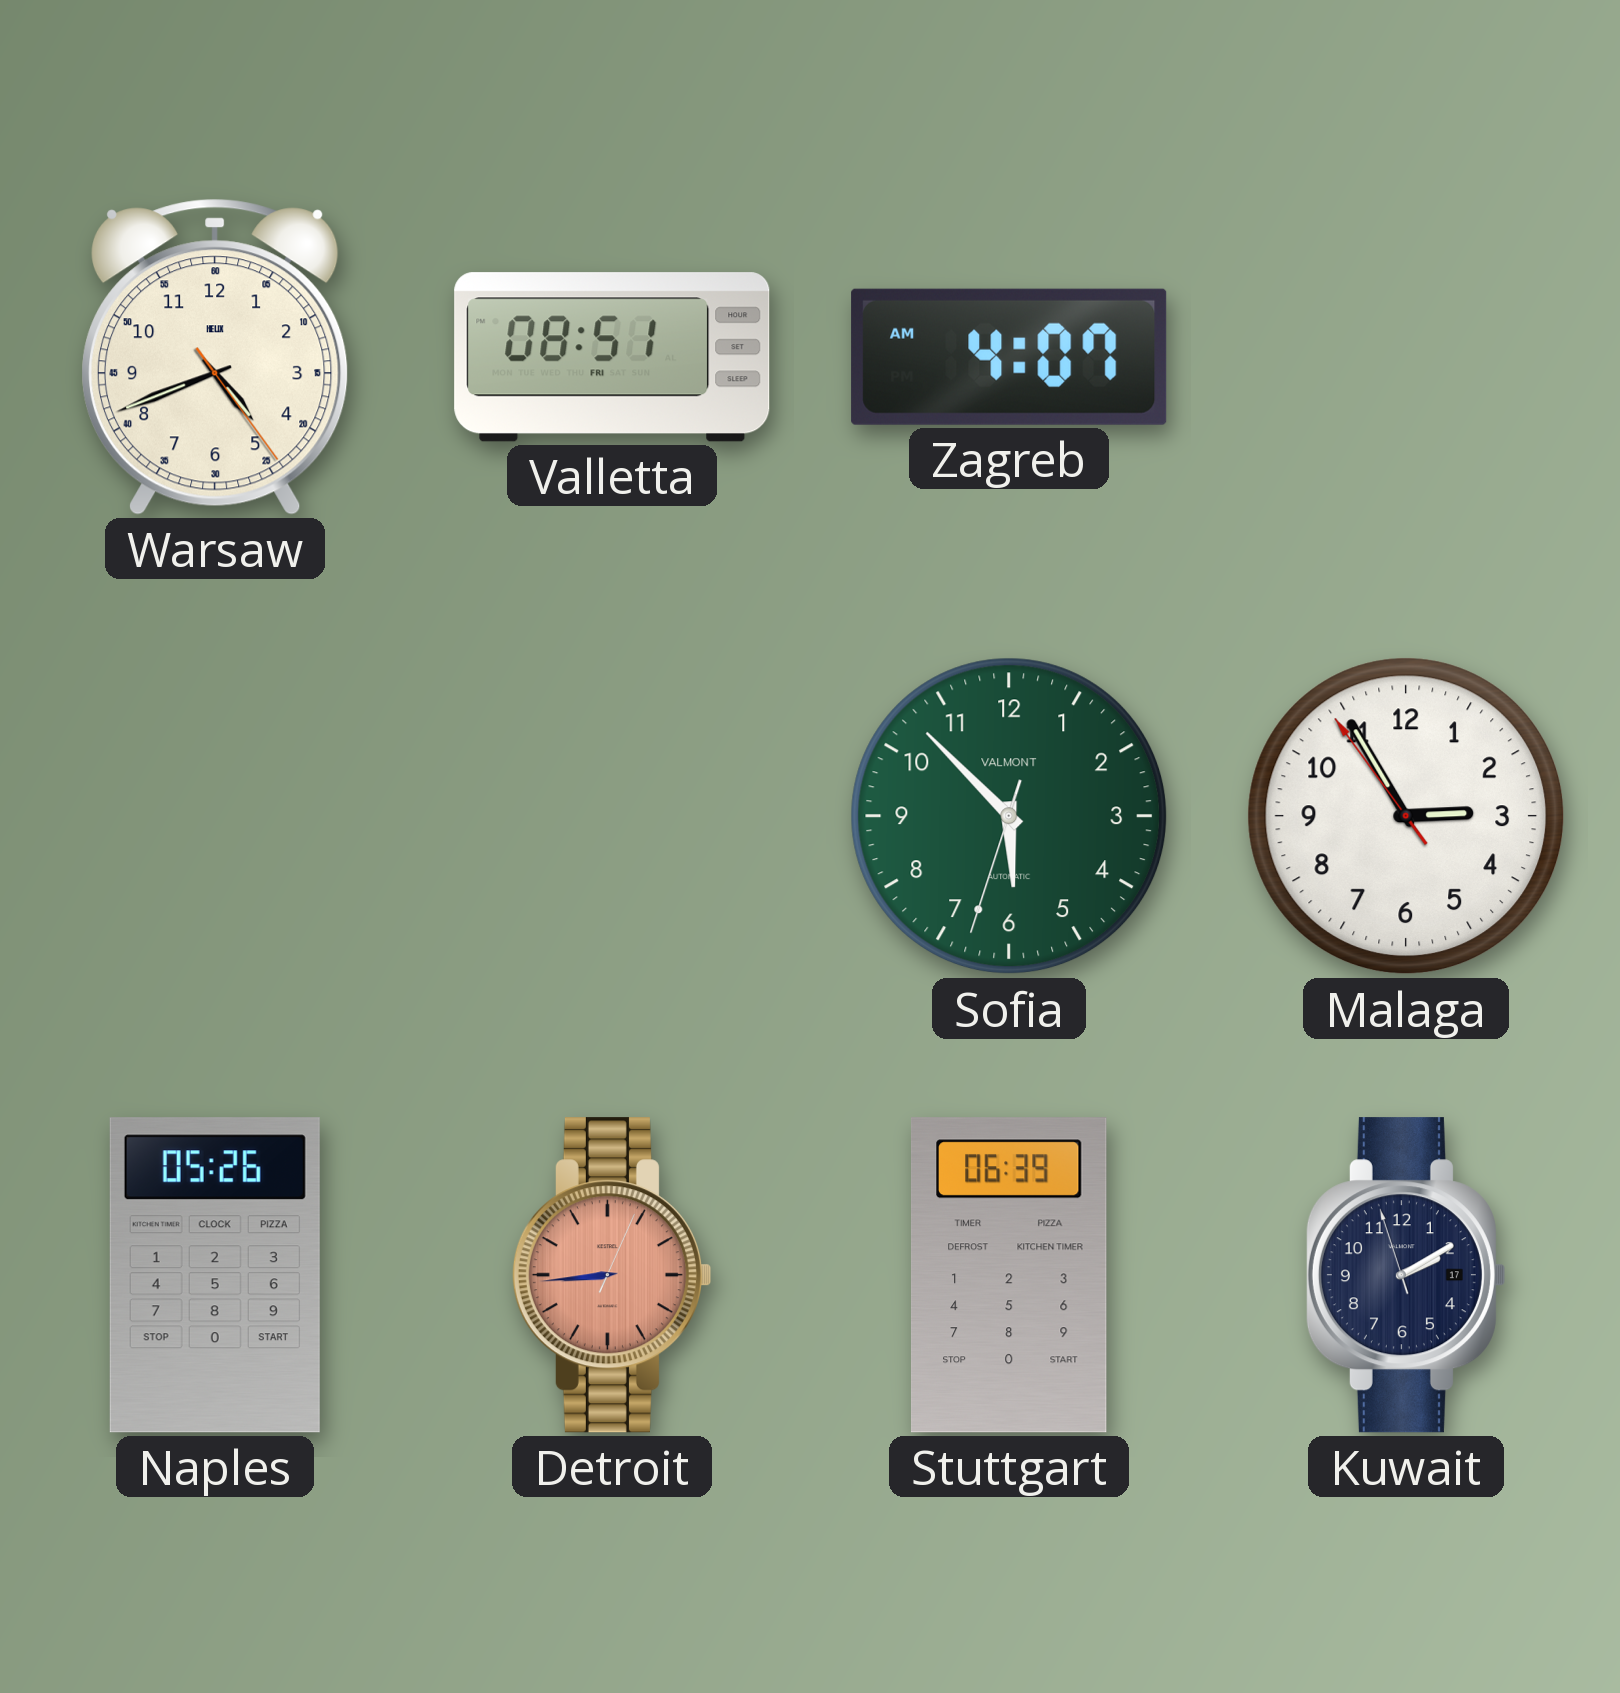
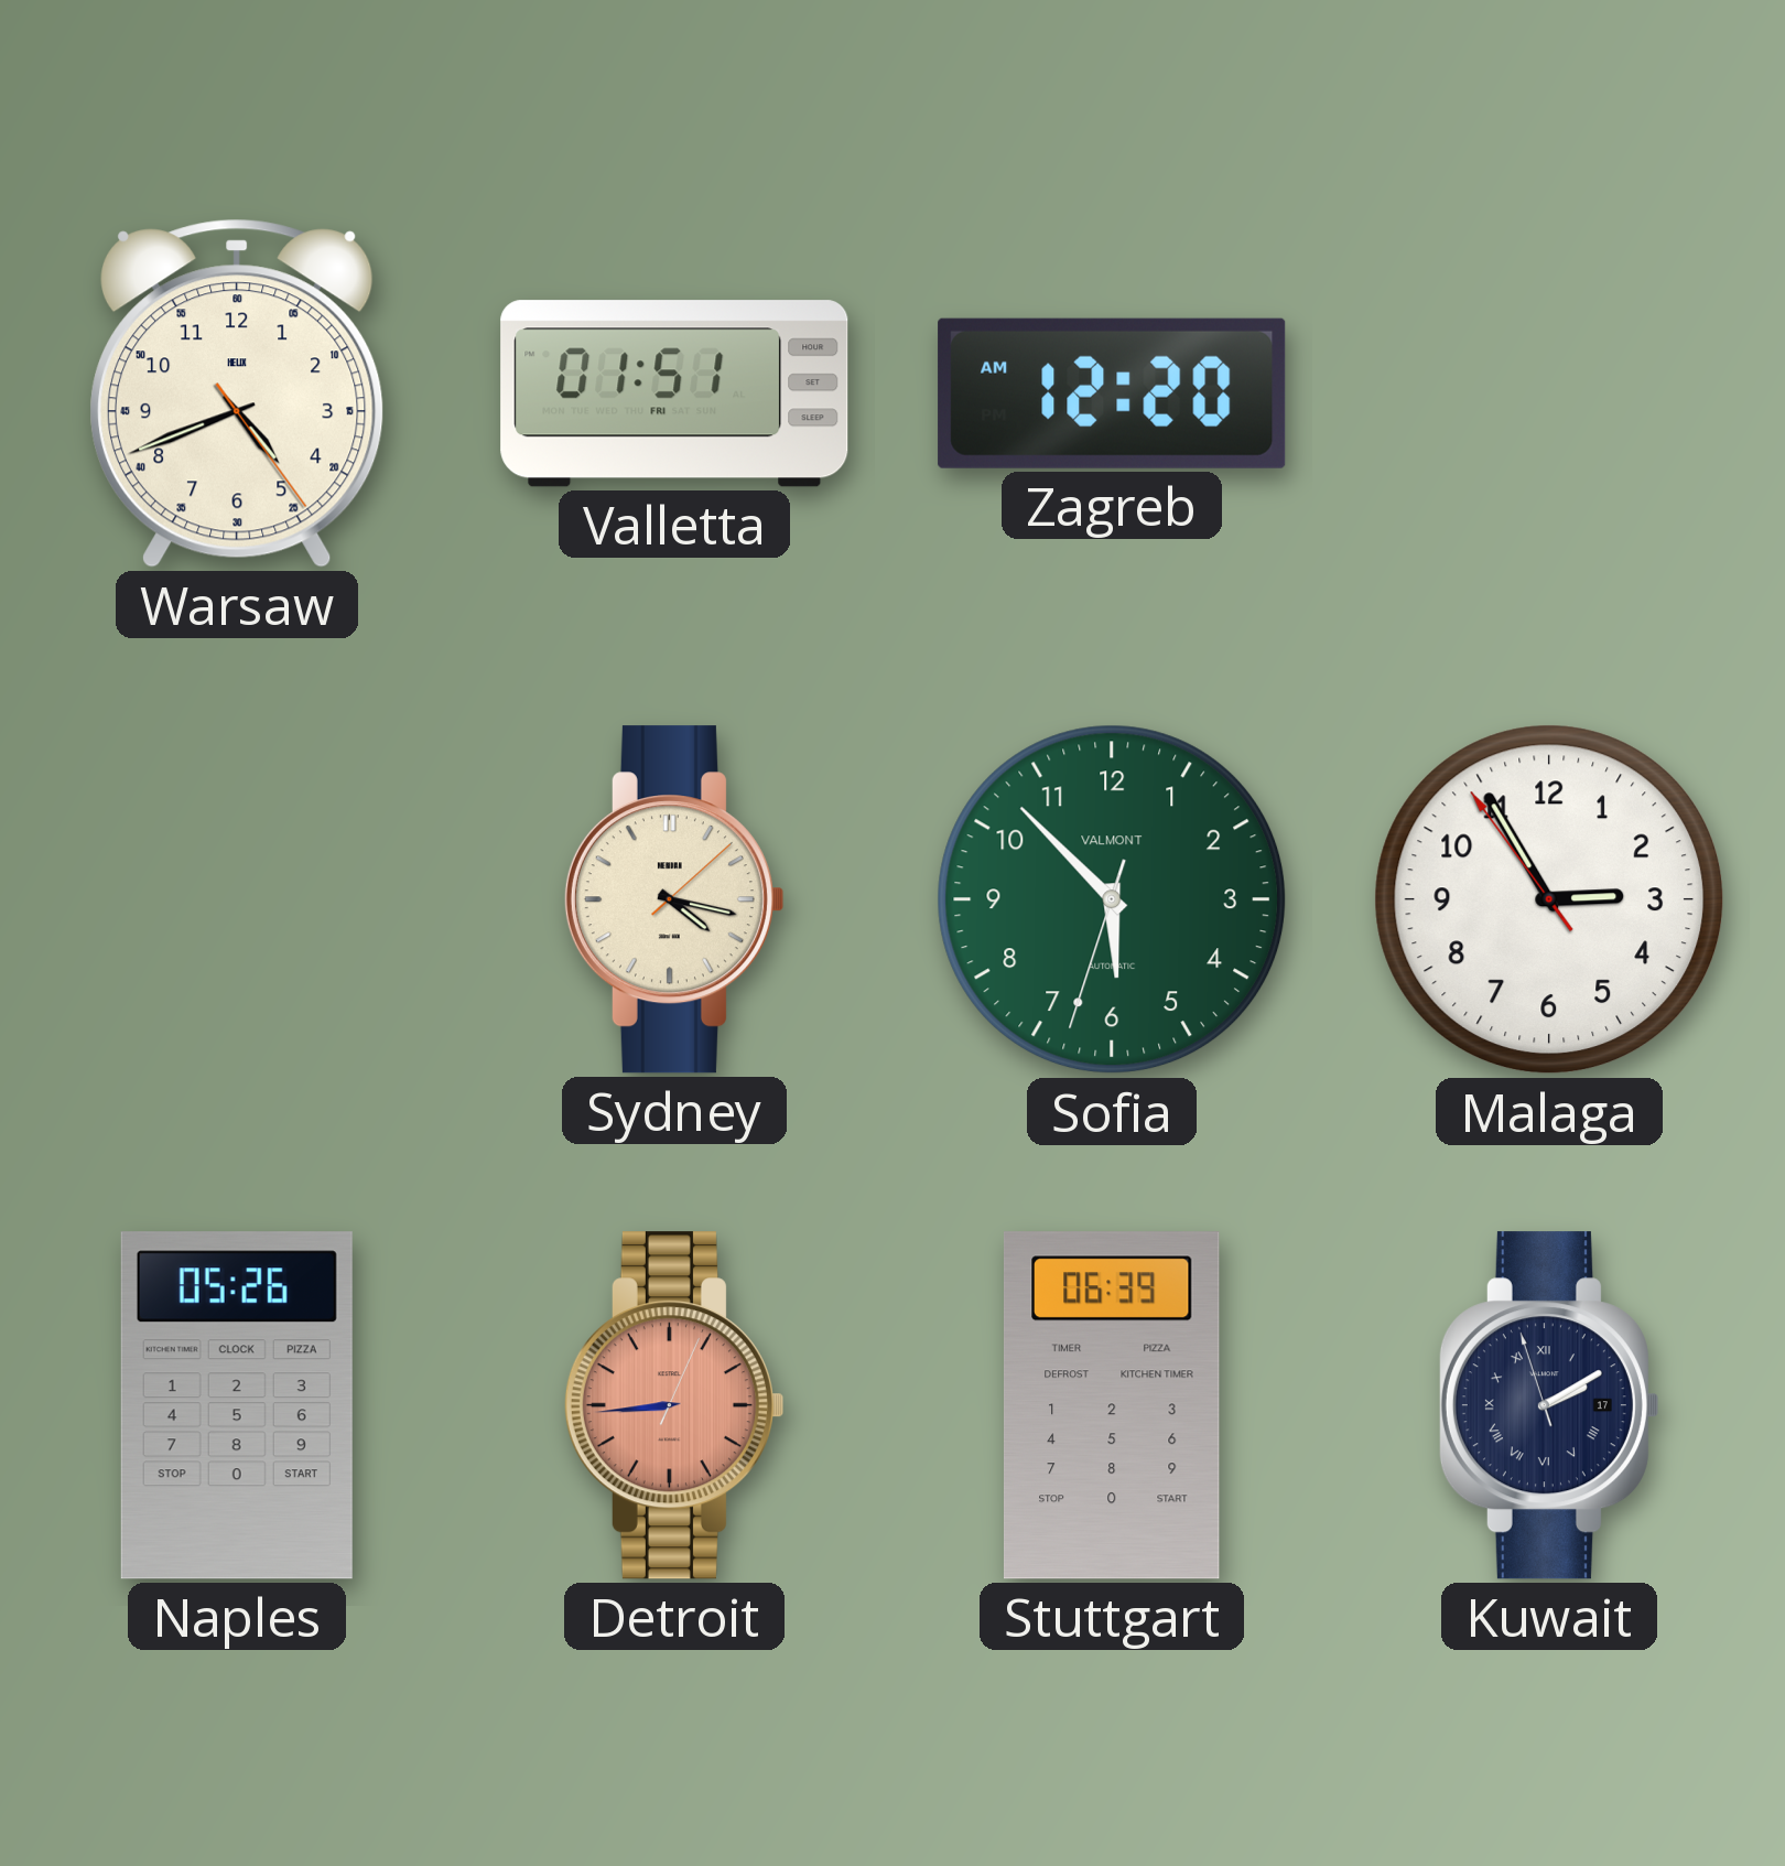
Valletta: 08:51 -> 01:51
Zagreb: 4:07 -> 12:20
Sydney: none -> 4:17
Kuwait numerals: Arabic -> Roman
